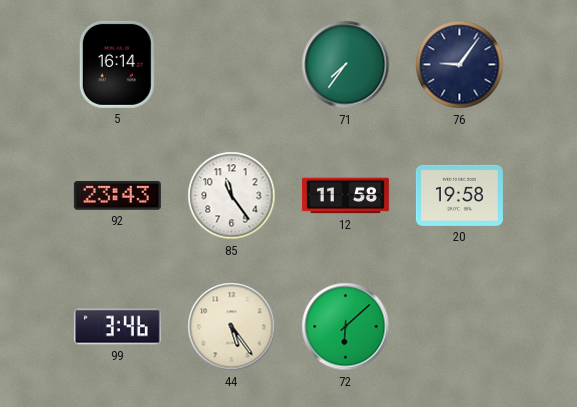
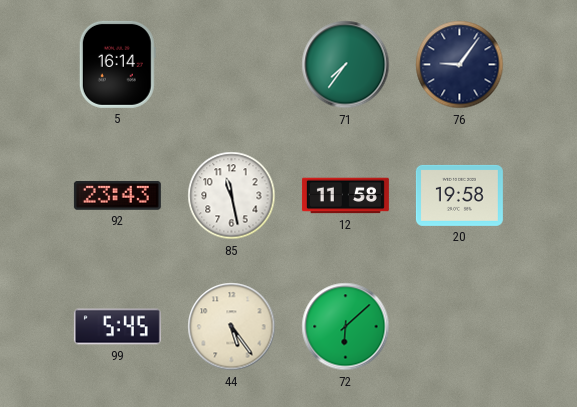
85: 11:24 -> 11:28
99: 3:46 -> 5:45
